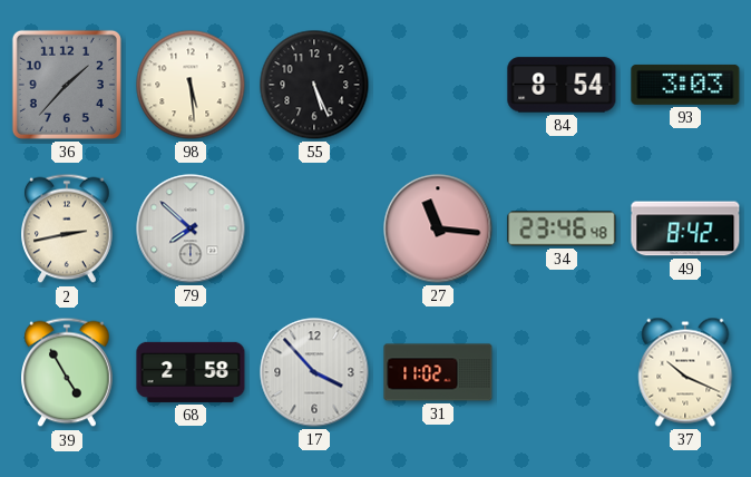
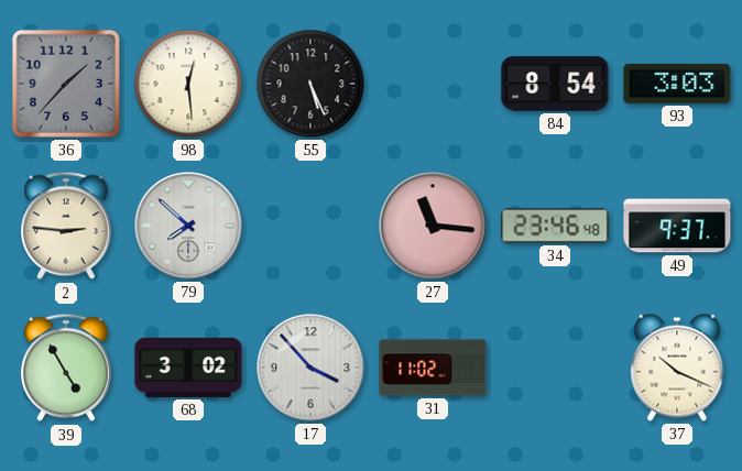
98: 5:29 -> 12:29
2: 2:43 -> 2:46
49: 8:42 -> 9:37
68: 2:58 -> 3:02
